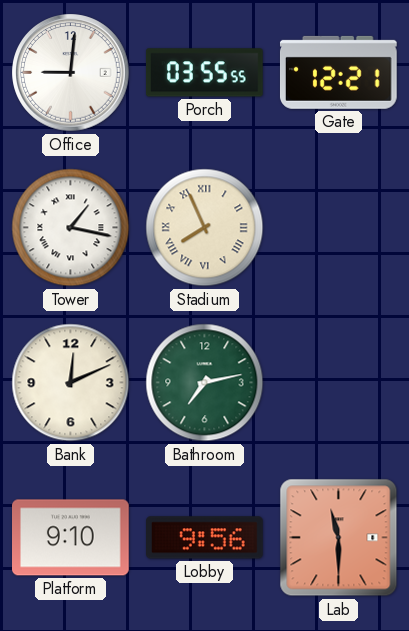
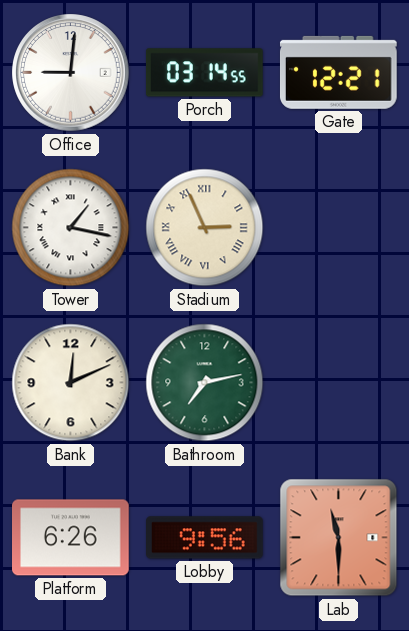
Porch: 03:55 -> 03:14
Stadium: 7:56 -> 2:56
Platform: 9:10 -> 6:26
